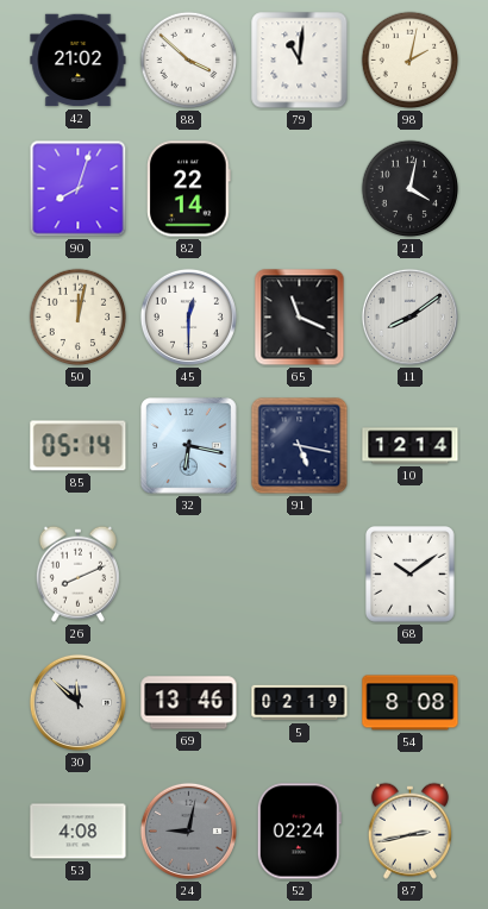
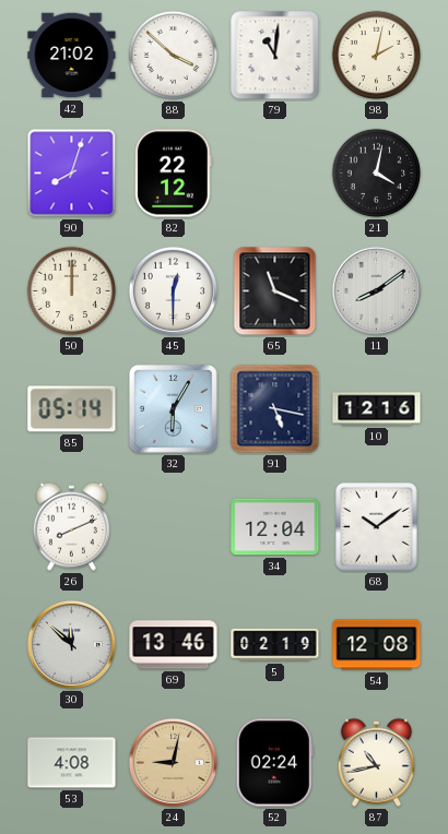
82: 22:14 -> 22:12
50: 12:02 -> 12:00
32: 6:17 -> 6:05
10: 12:14 -> 12:16
34: none -> 12:04
54: 8:08 -> 12:08
24 dial: grey -> champagne
87: 2:43 -> 10:43
